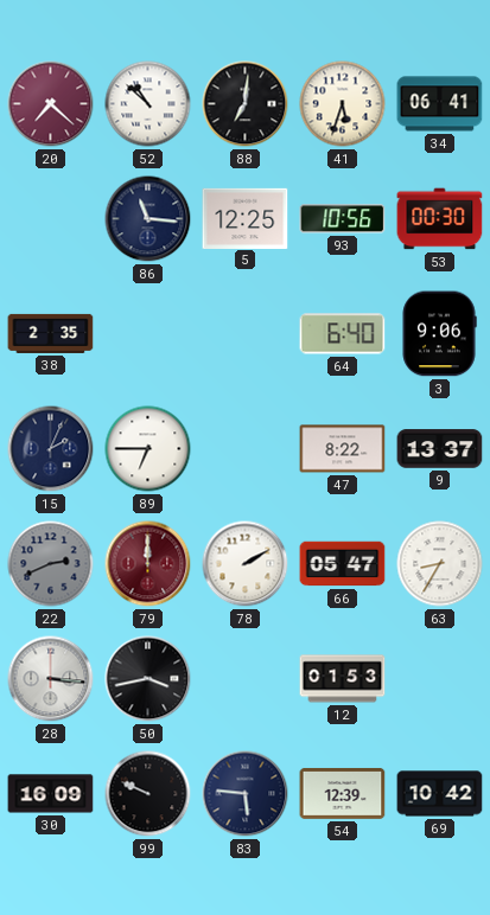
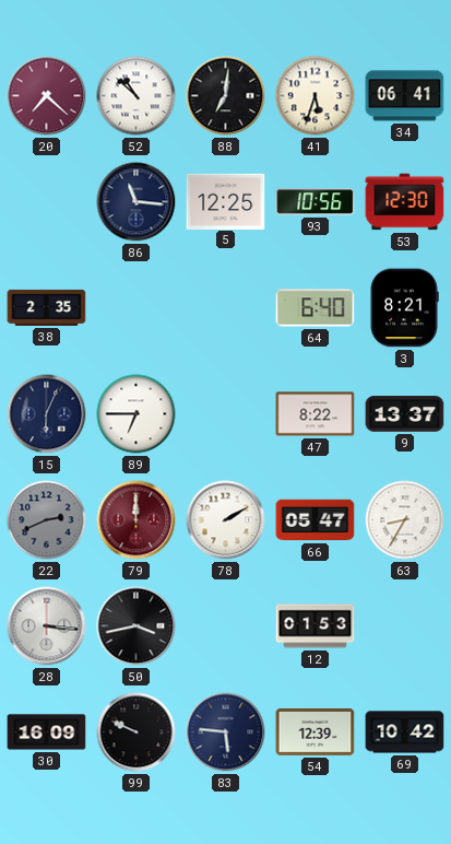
53: 00:30 -> 12:30
3: 9:06 -> 8:21
15: 2:04 -> 6:04
